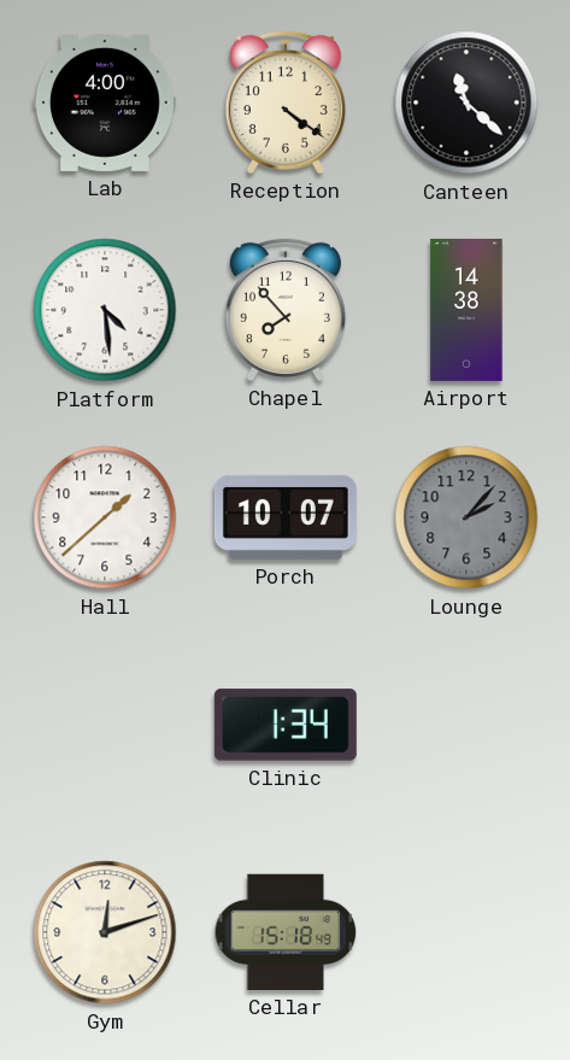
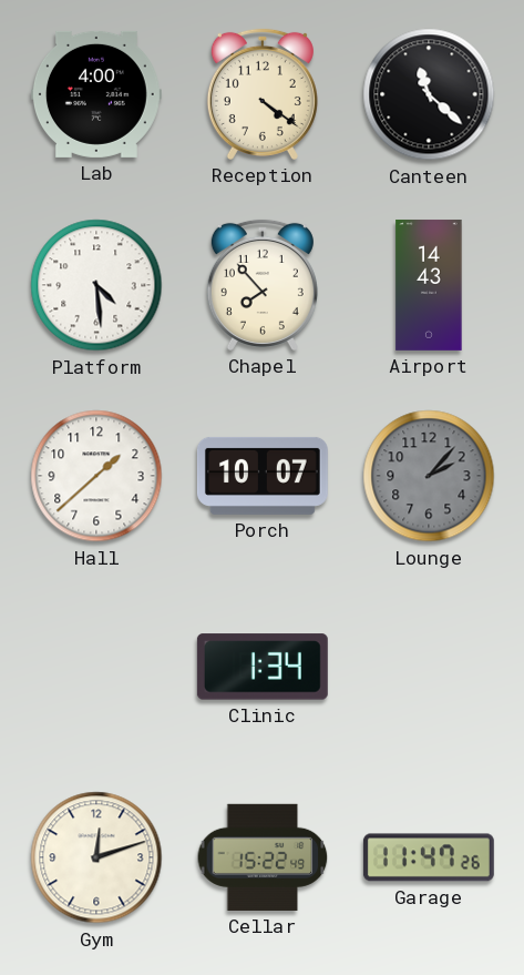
Airport: 14:38 -> 14:43
Cellar: 15:18 -> 15:22
Garage: none -> 11:47
